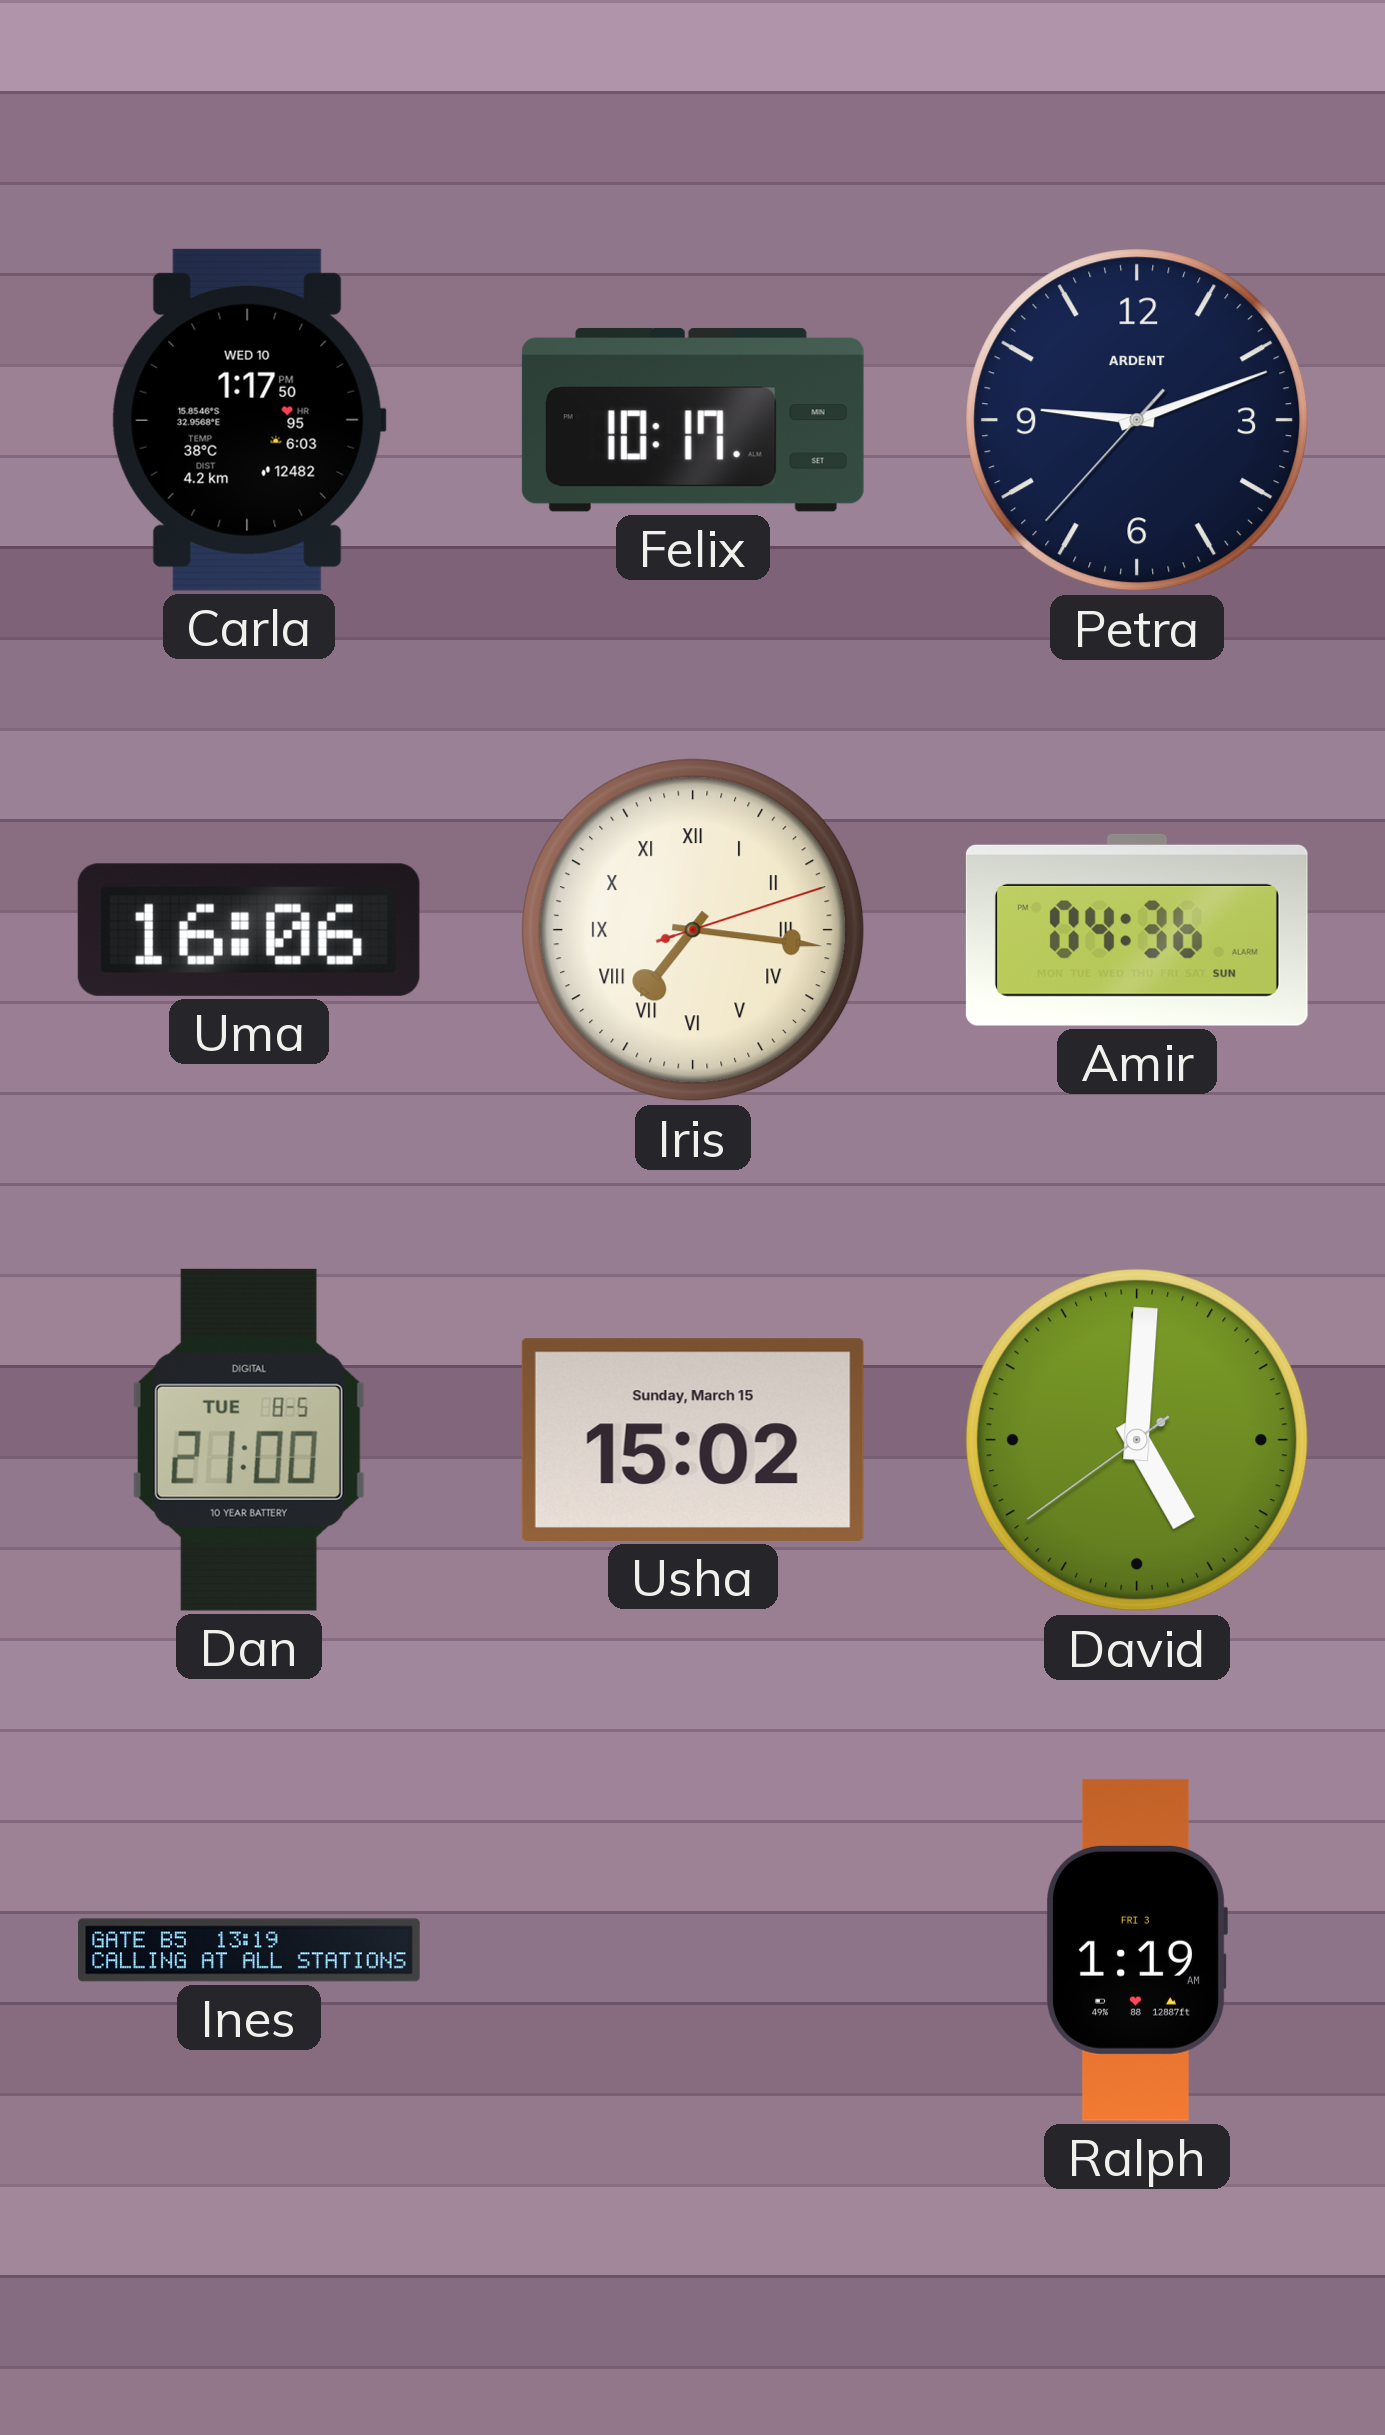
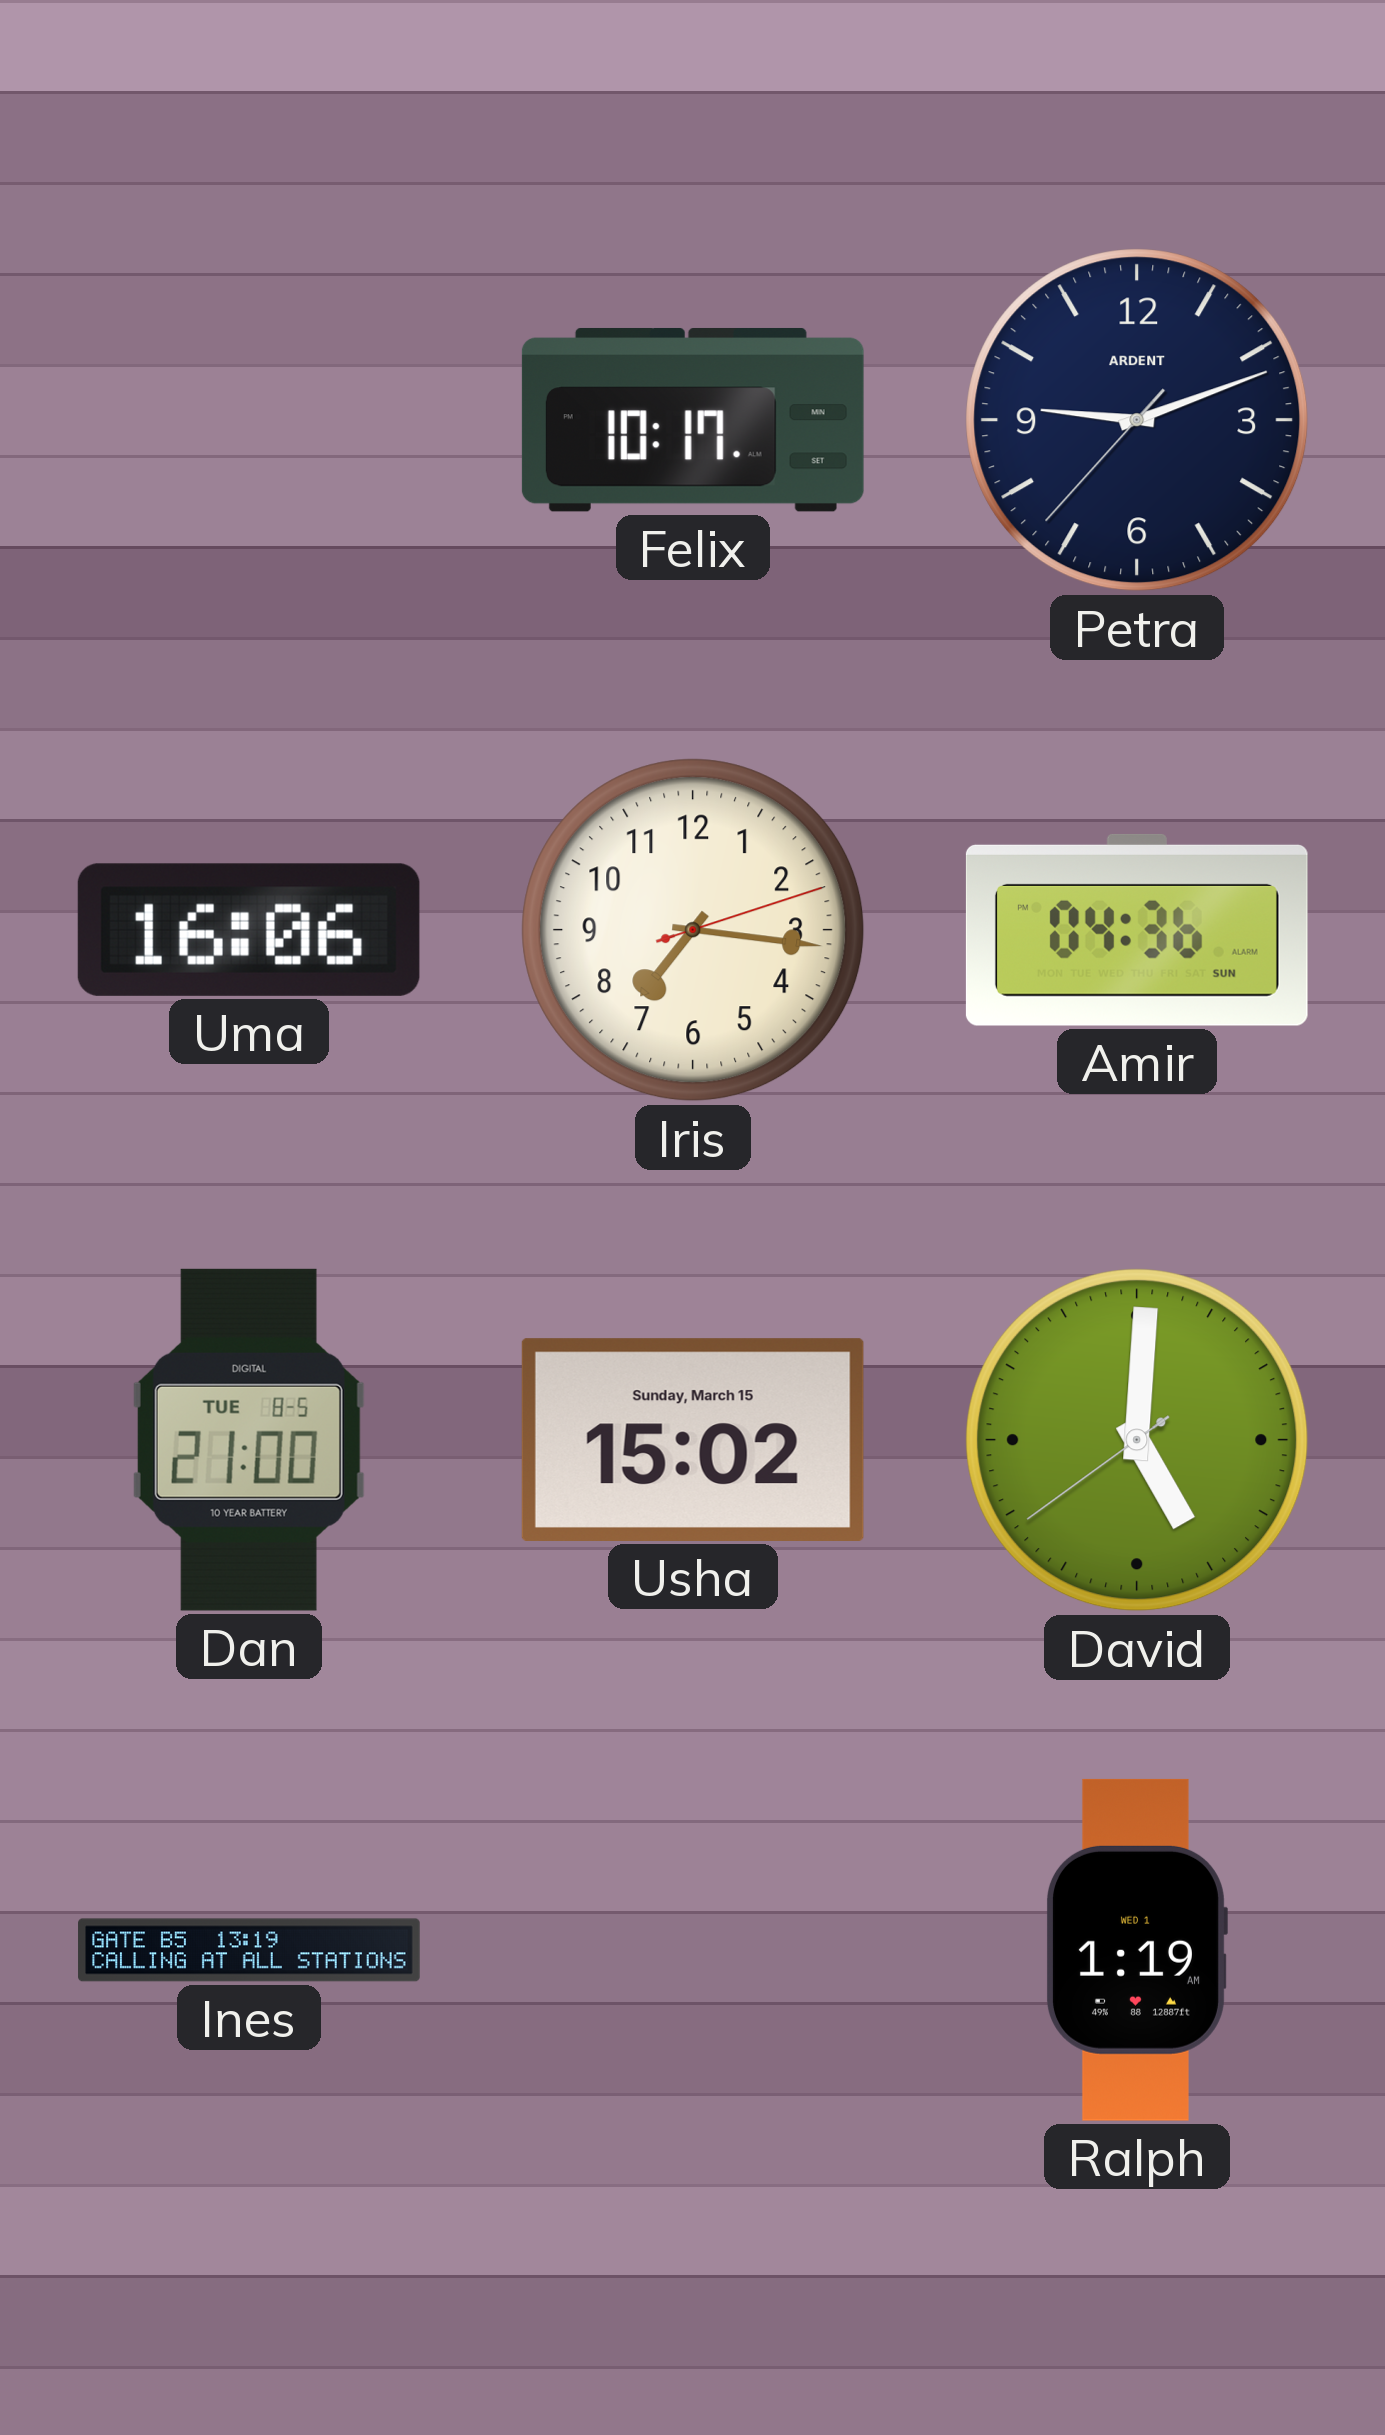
Carla: 1:17 -> none
Iris numerals: Roman -> Arabic
Ralph date: FRI 3 -> WED 1
